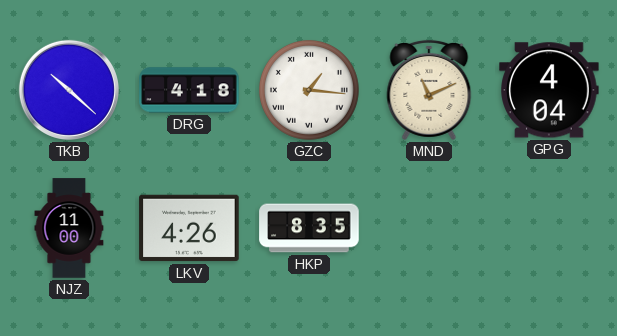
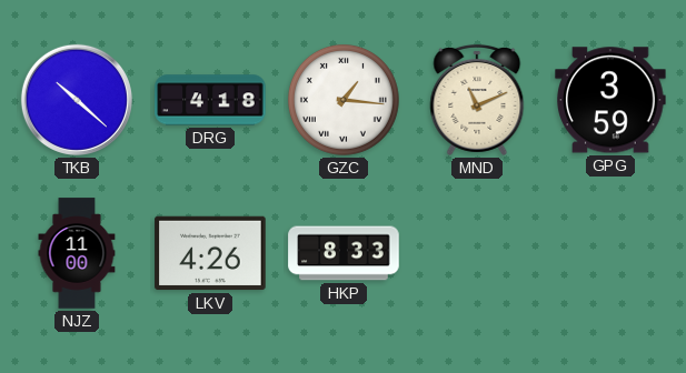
GPG: 4:04 -> 3:59
HKP: 8:35 -> 8:33
